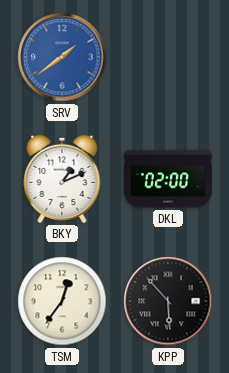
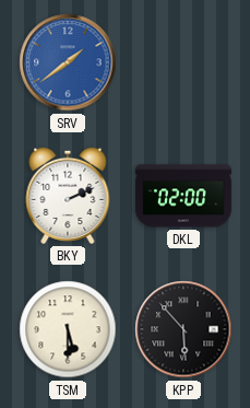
BKY: 1:11 -> 2:11
TSM: 12:36 -> 5:30
